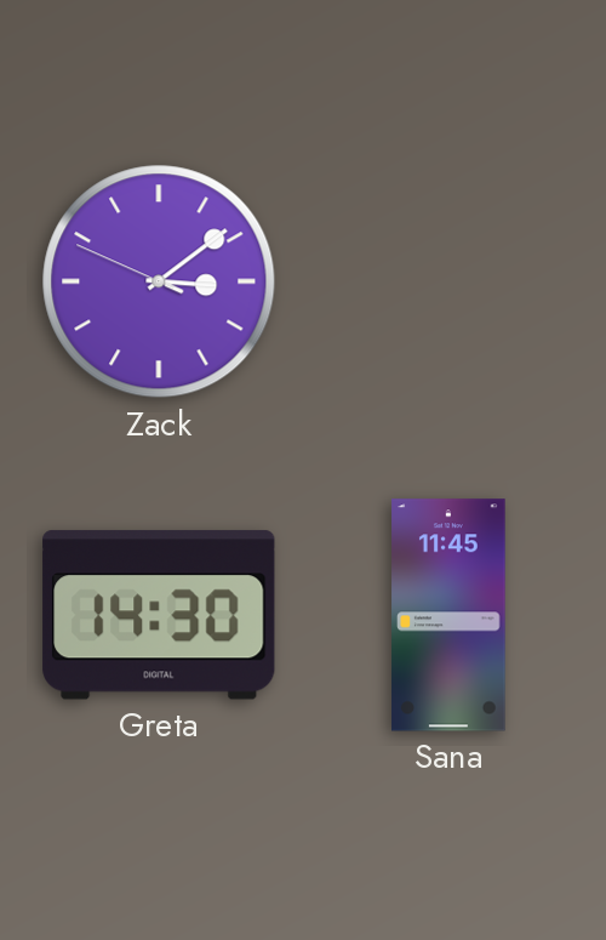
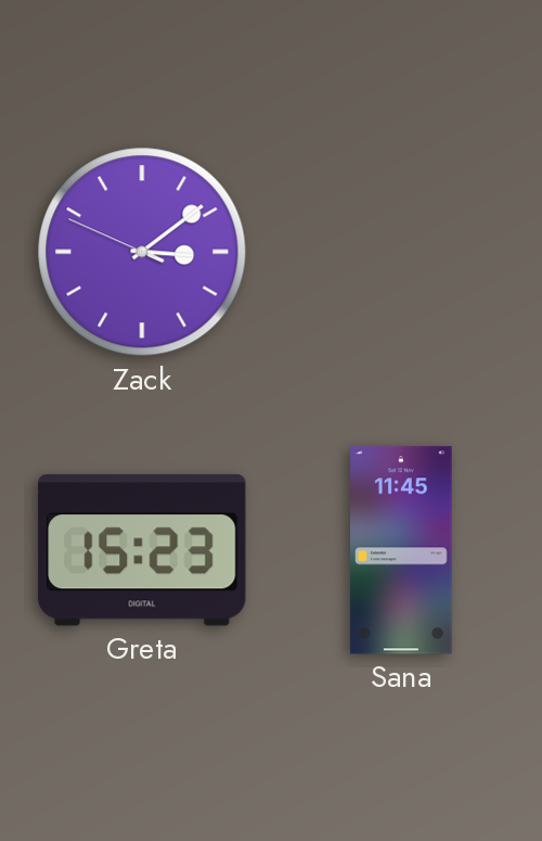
Greta: 14:30 -> 15:23
